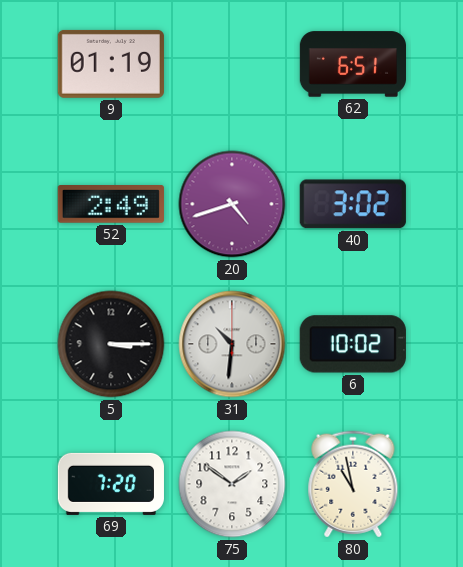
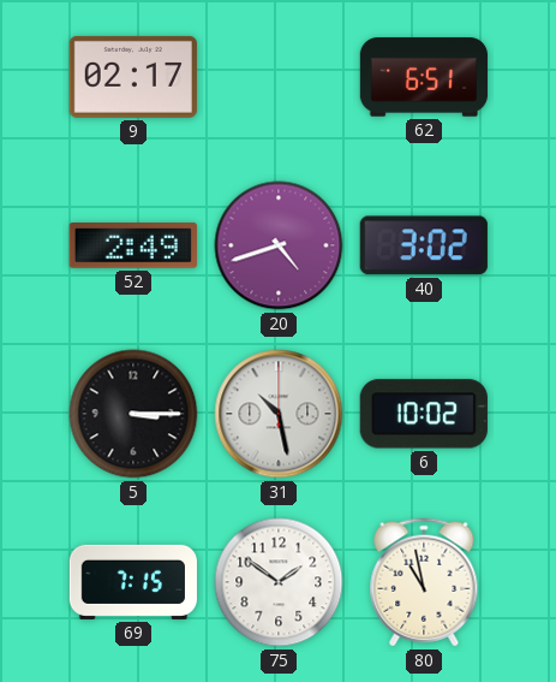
9: 01:19 -> 02:17
31: 10:31 -> 10:28
69: 7:20 -> 7:15
